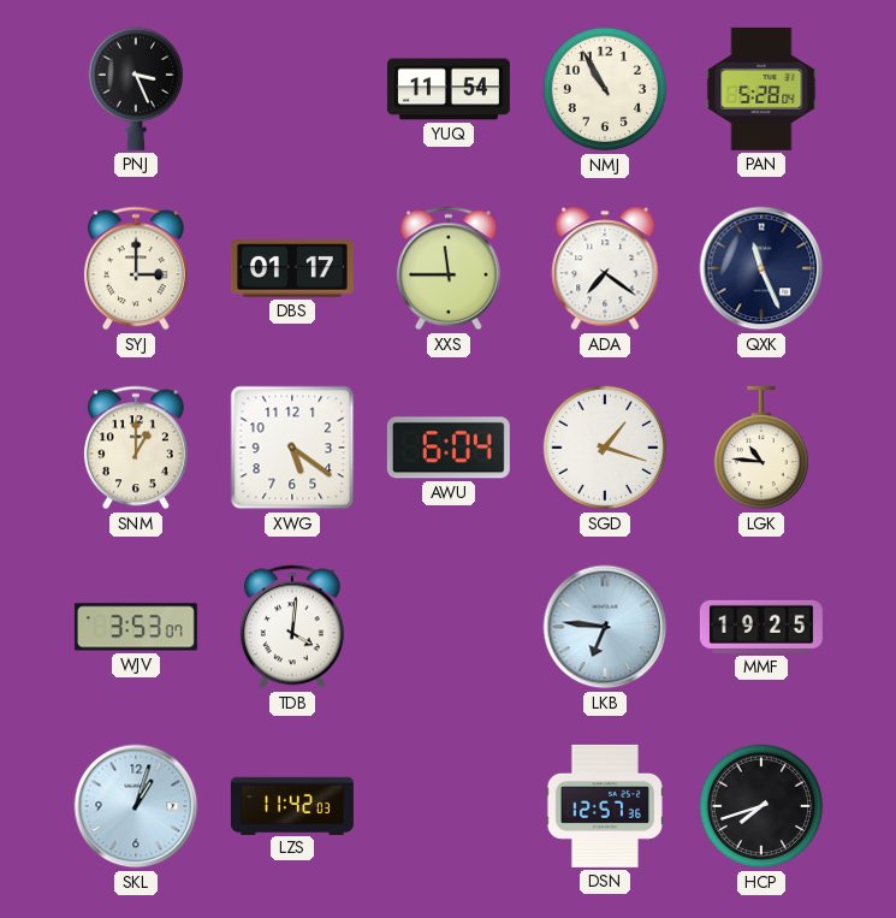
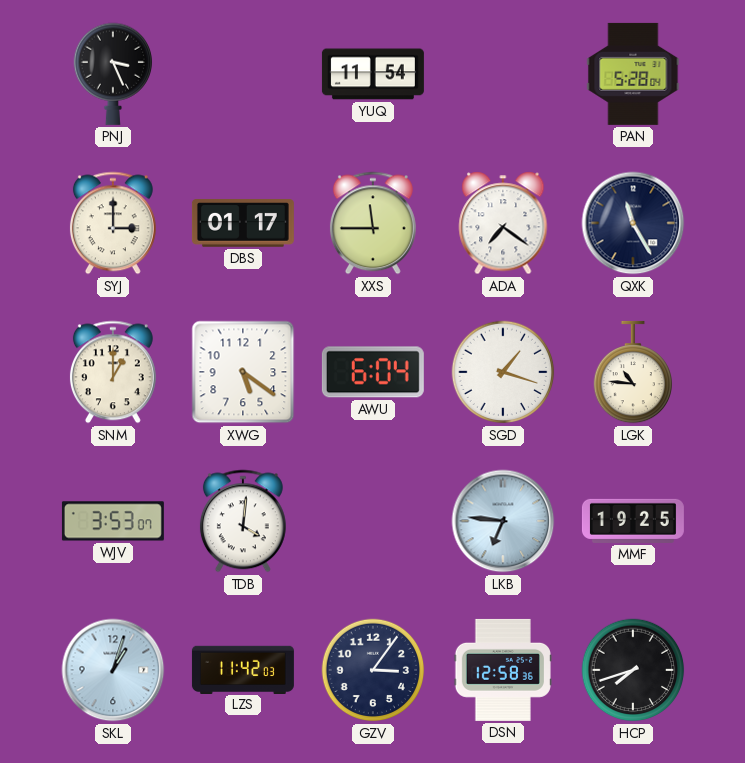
NMJ: 10:55 -> none
QXK: 11:26 -> 11:25
GZV: none -> 3:06
DSN: 12:57 -> 12:58
